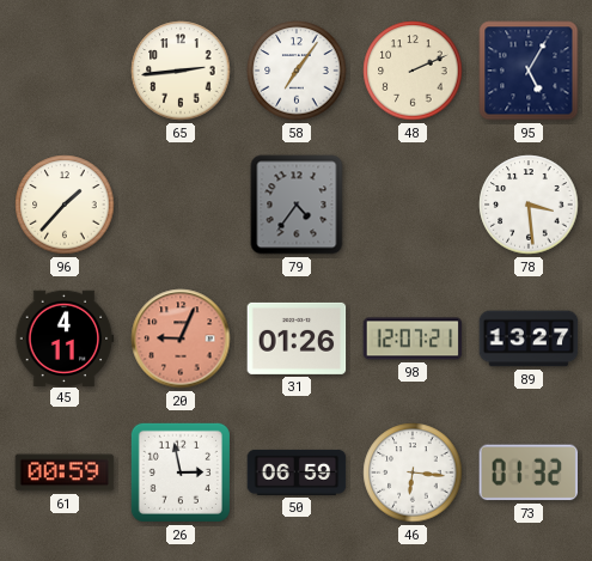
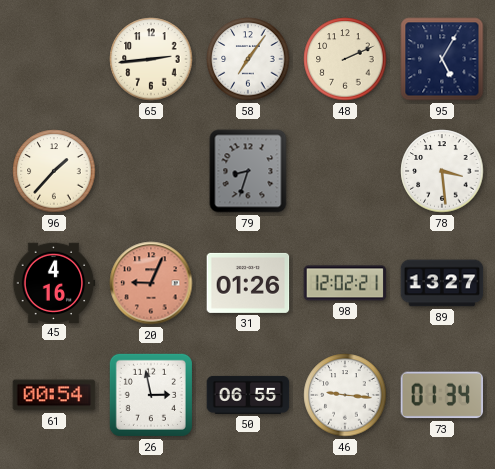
79: 4:36 -> 8:33
45: 4:11 -> 4:16
98: 12:07 -> 12:02
61: 00:59 -> 00:54
50: 06:59 -> 06:55
46: 6:16 -> 9:16
73: 01:32 -> 01:34
